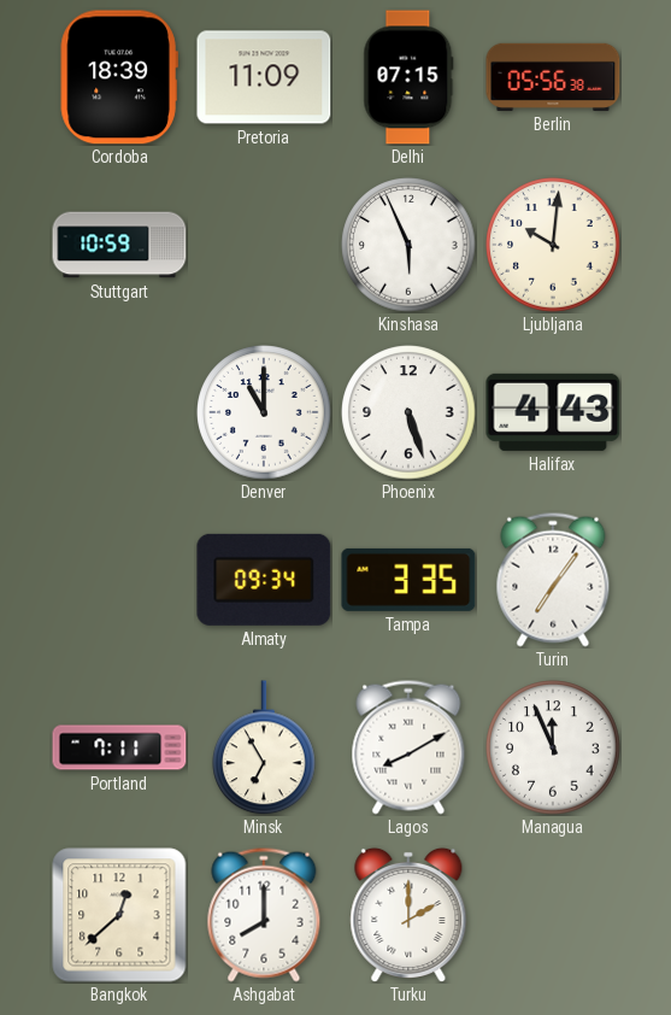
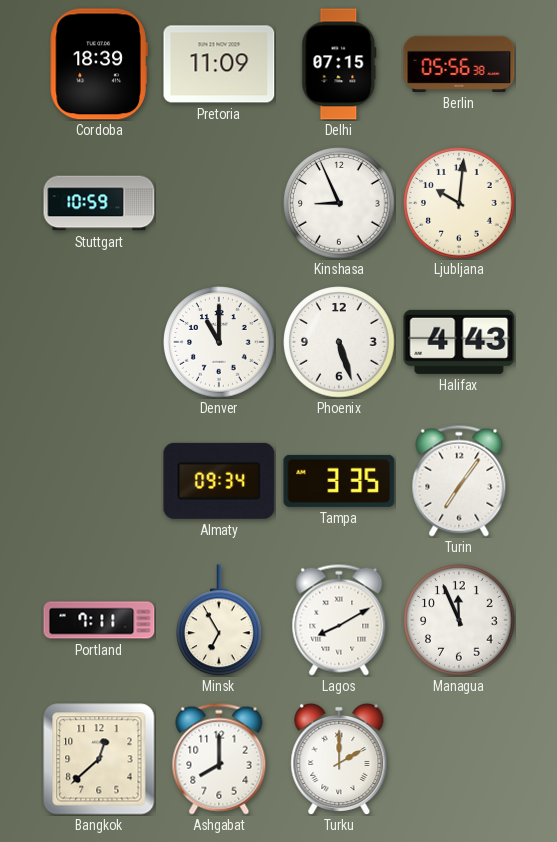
Kinshasa: 5:56 -> 8:56
